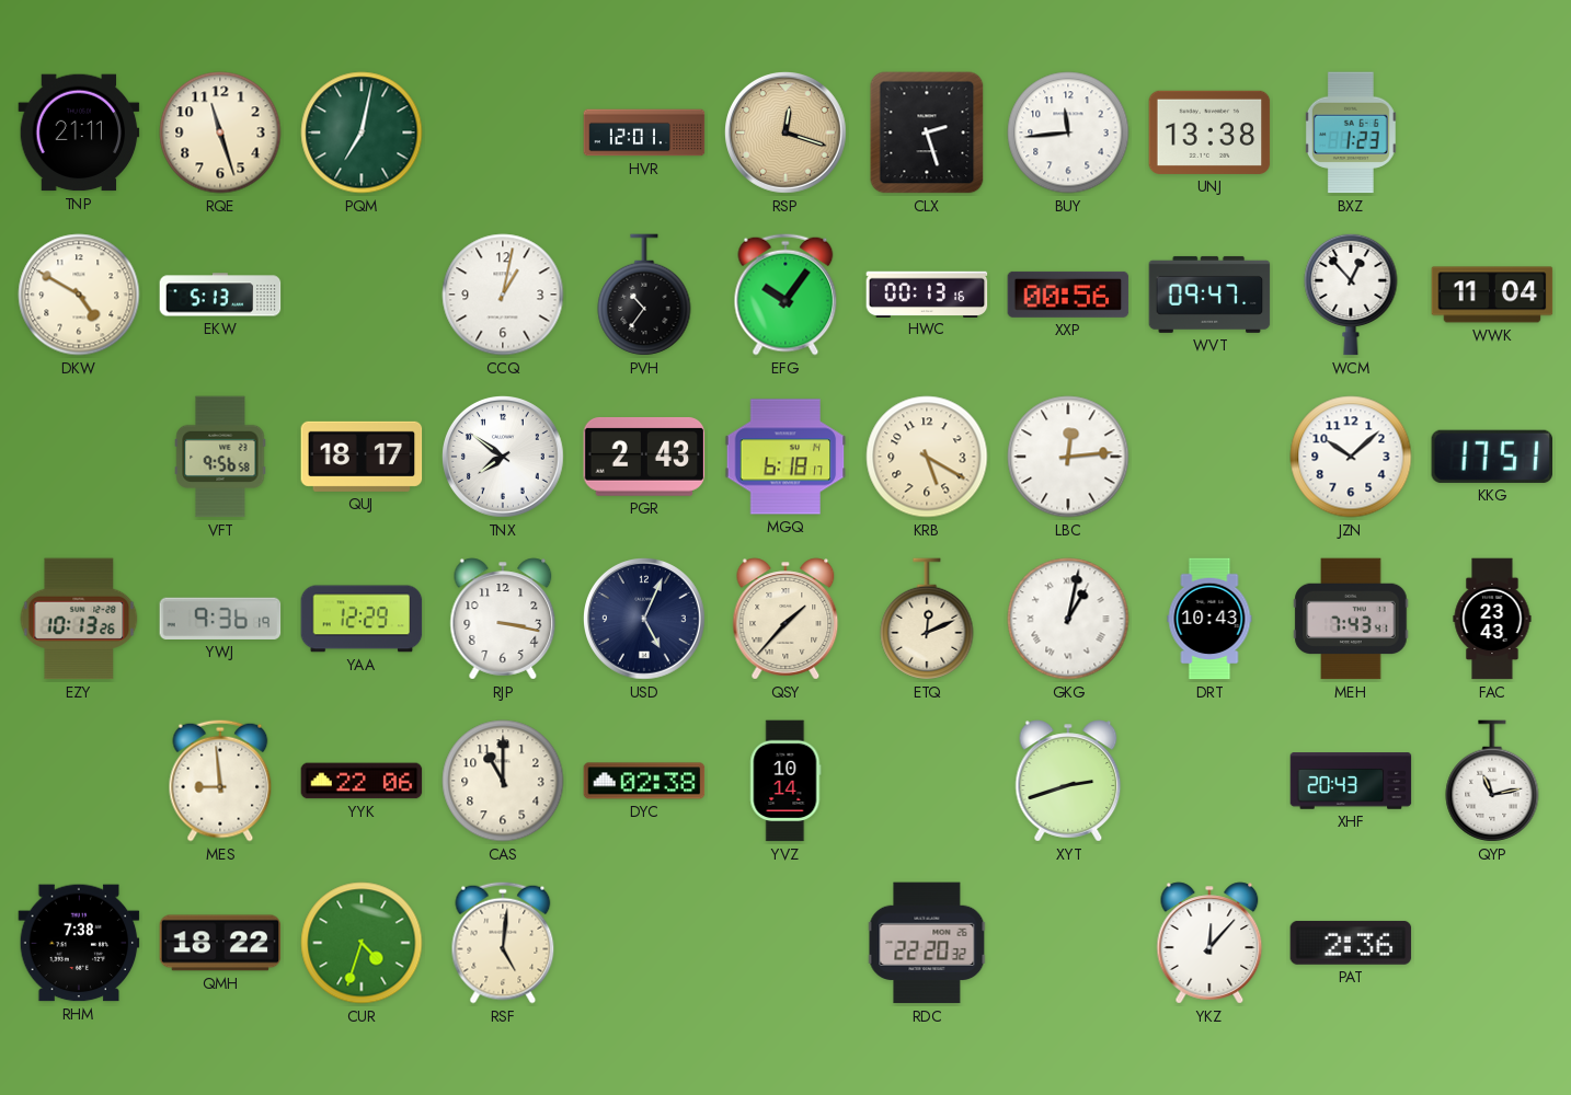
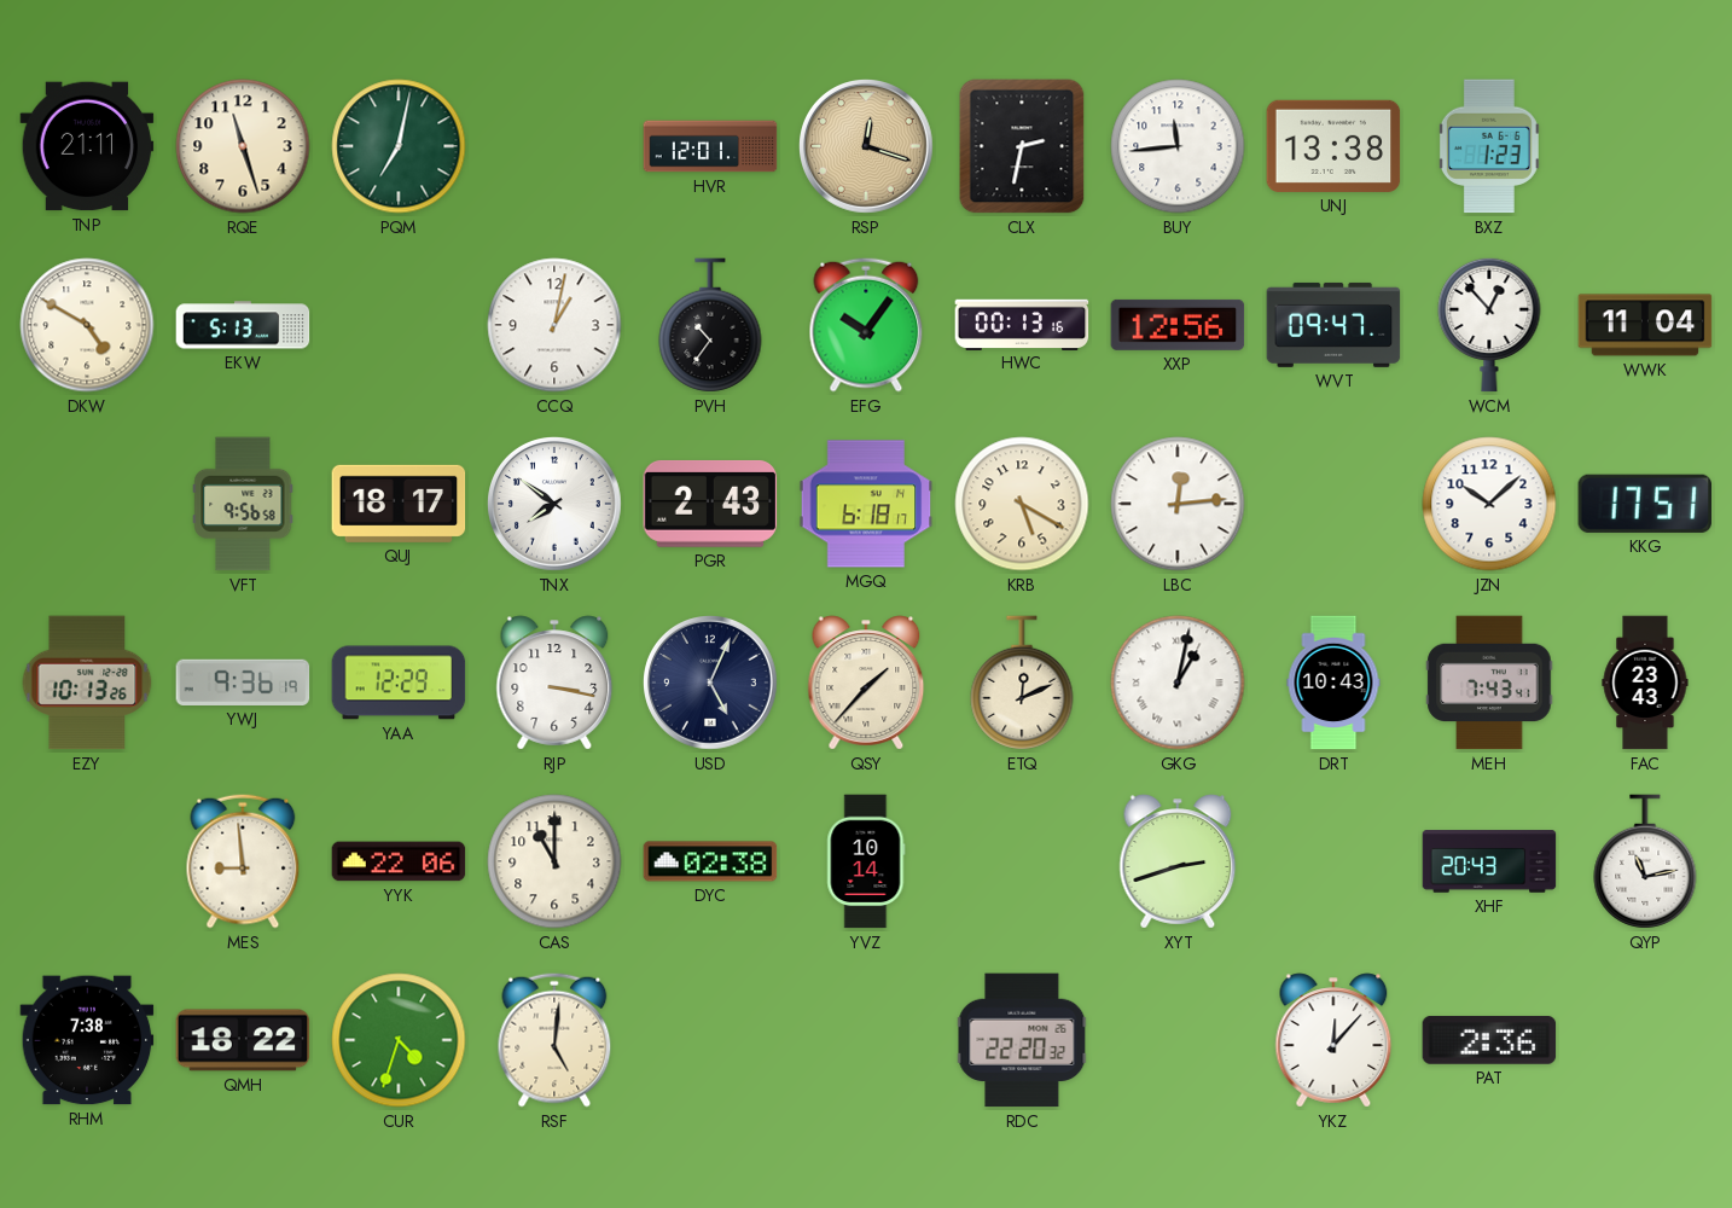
CLX: 2:27 -> 2:32
XXP: 00:56 -> 12:56
